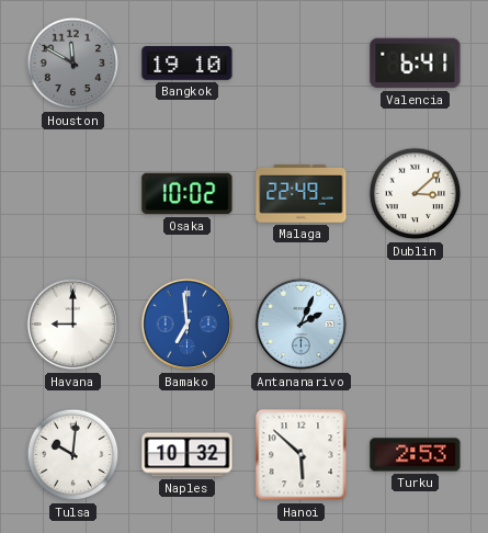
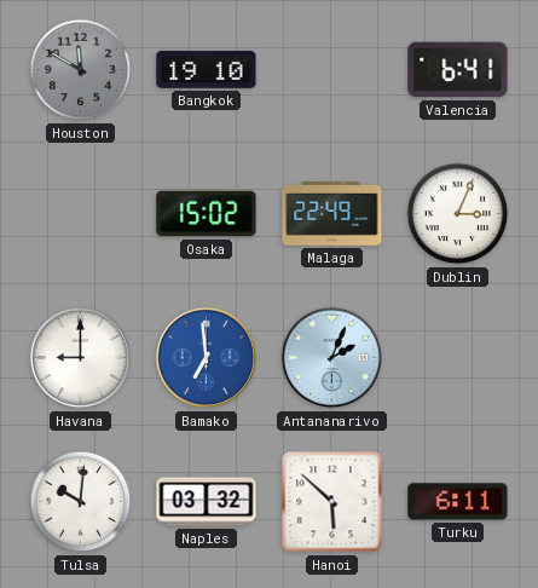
Osaka: 10:02 -> 15:02
Dublin: 3:08 -> 3:04
Naples: 10:32 -> 03:32
Turku: 2:53 -> 6:11
